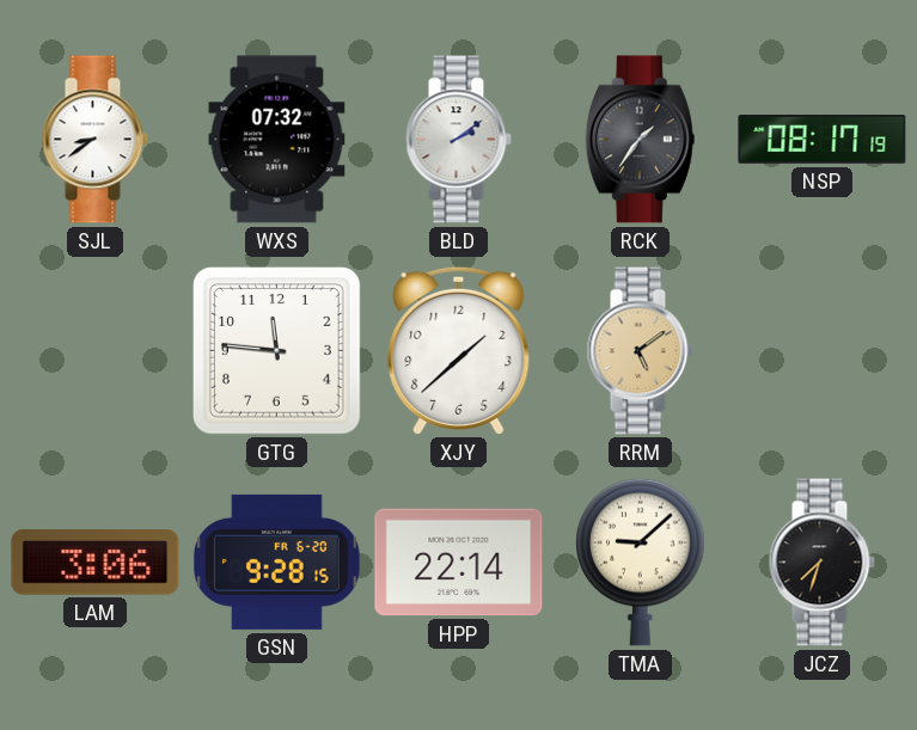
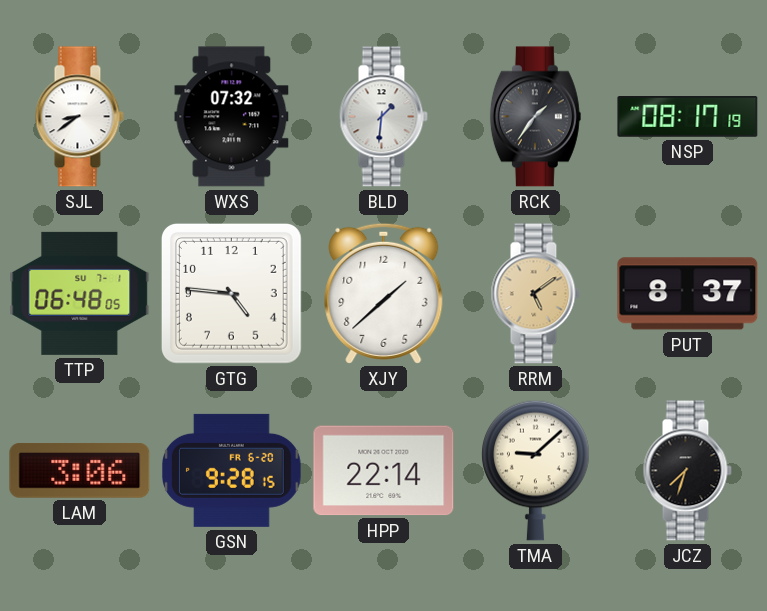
BLD: 2:09 -> 1:31
TTP: none -> 06:48
GTG: 11:46 -> 4:46
PUT: none -> 8:37
